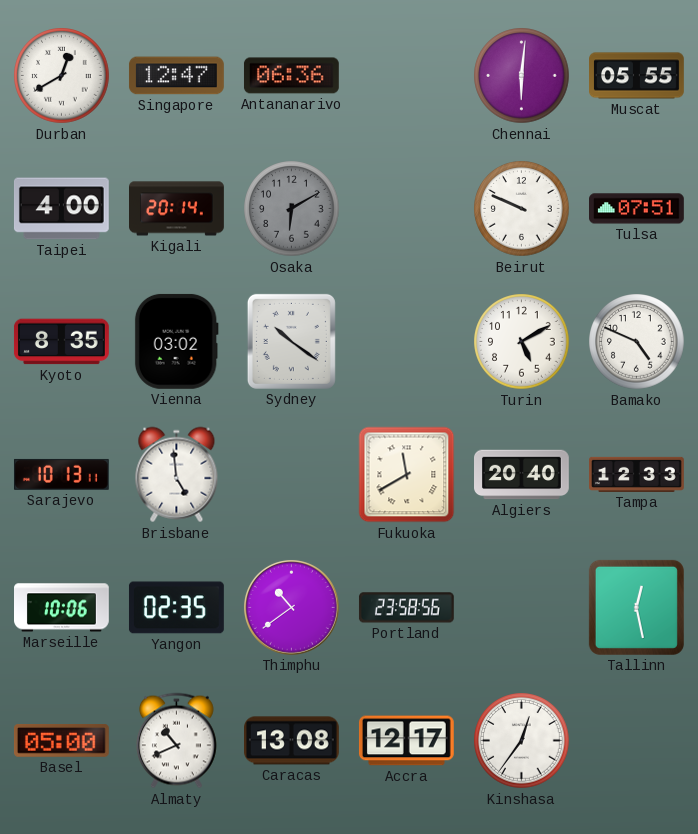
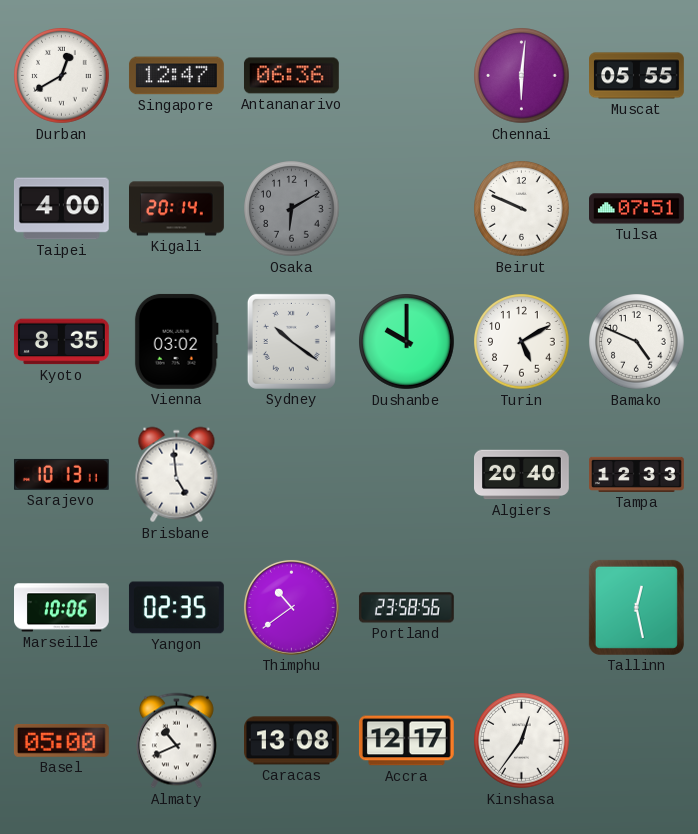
Dushanbe: none -> 10:00
Fukuoka: 11:40 -> none
